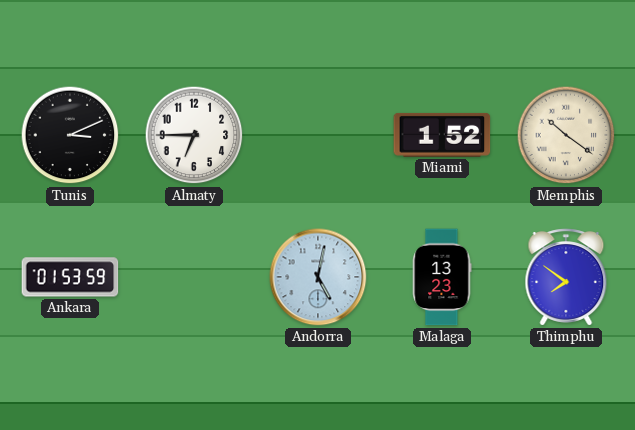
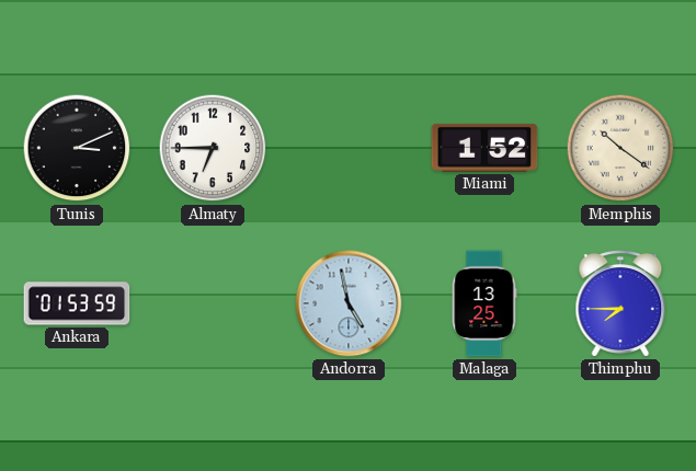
Andorra: 5:02 -> 4:58
Malaga: 13:23 -> 13:25
Thimphu: 7:51 -> 7:45
